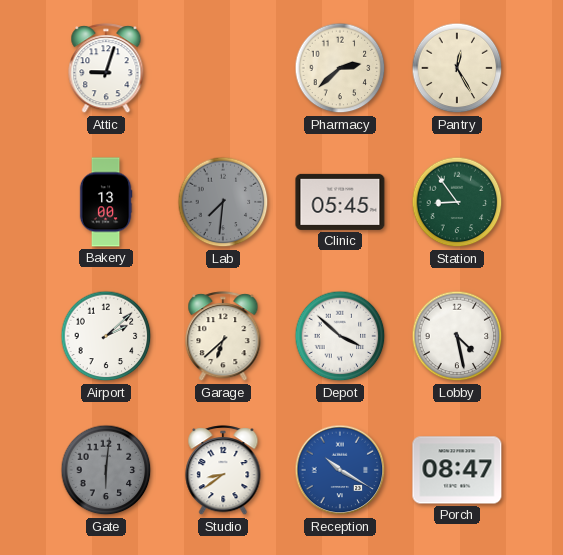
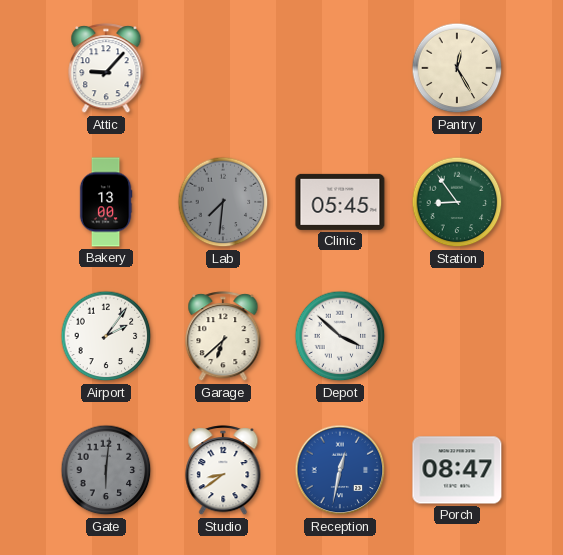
Attic: 9:03 -> 9:07
Pharmacy: 2:38 -> none
Airport: 2:08 -> 2:06
Lobby: 4:28 -> none
Reception: 10:20 -> 12:32
